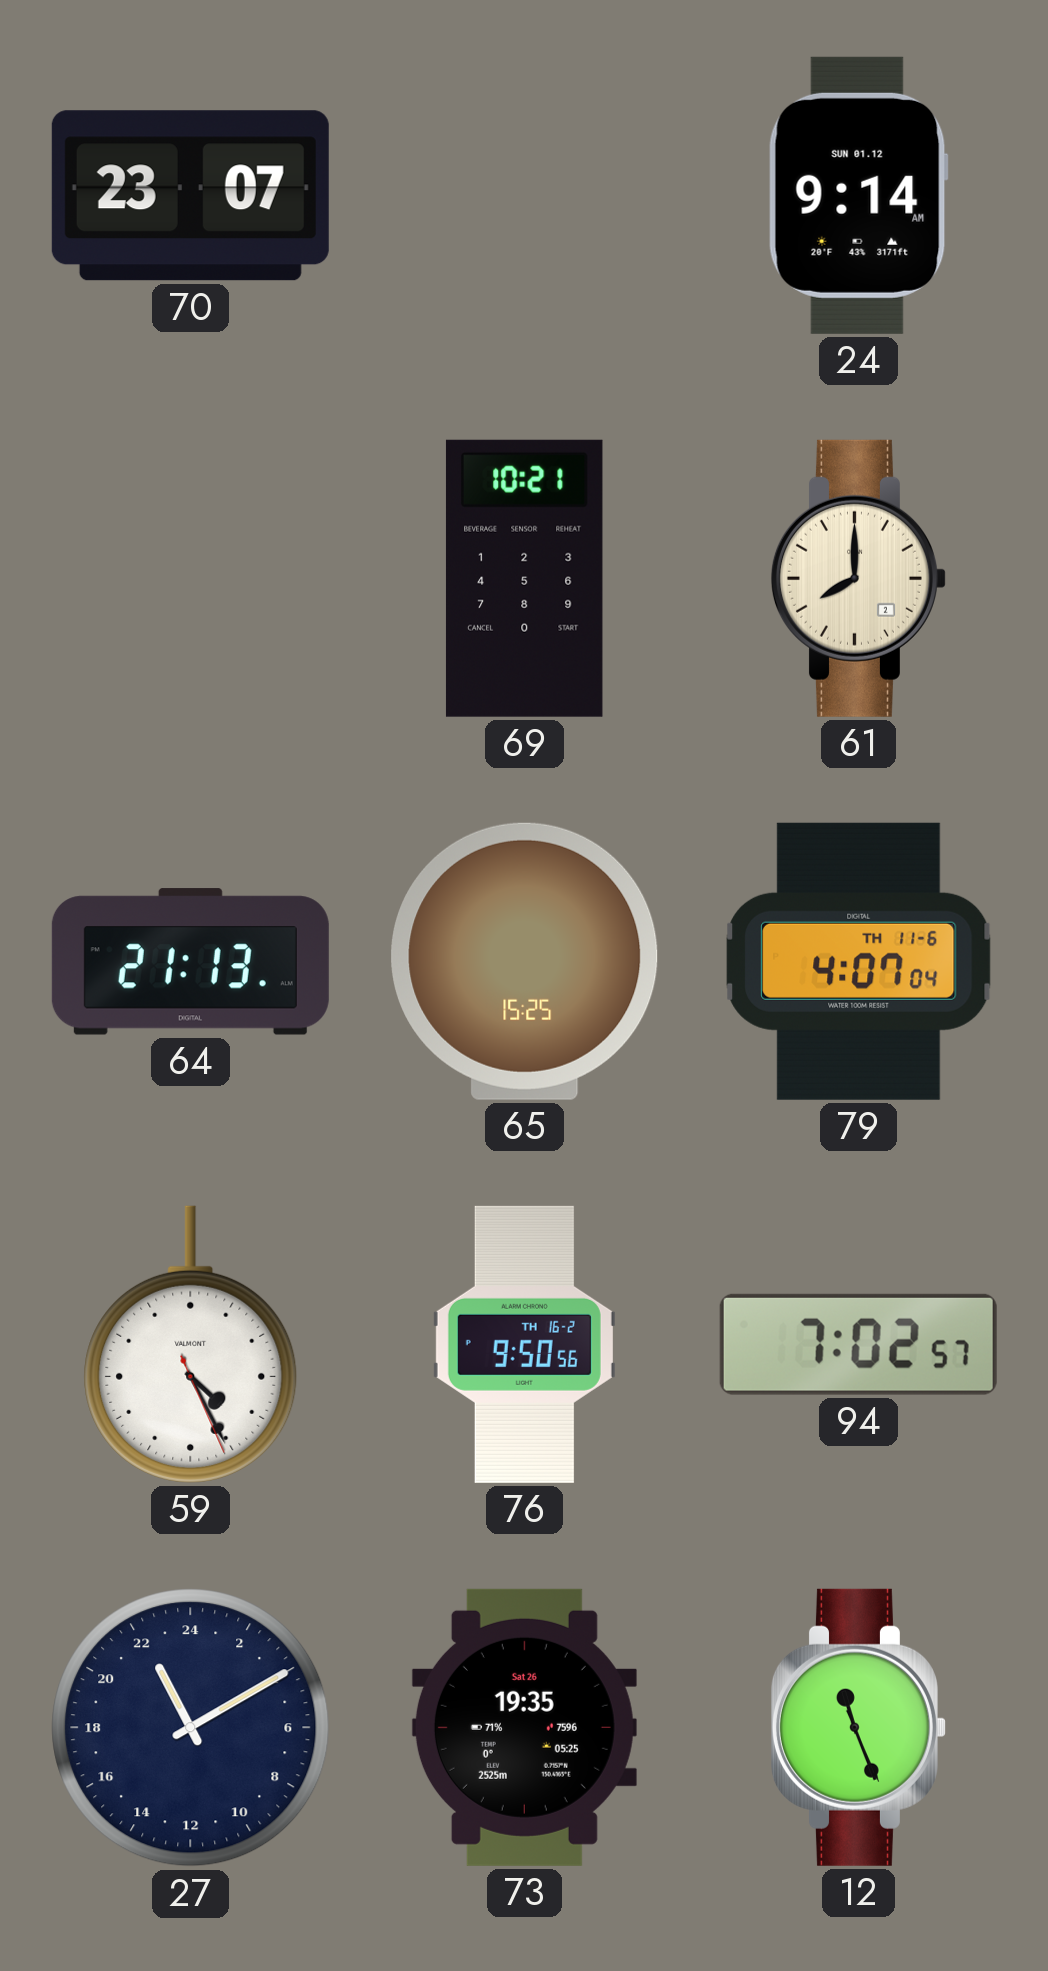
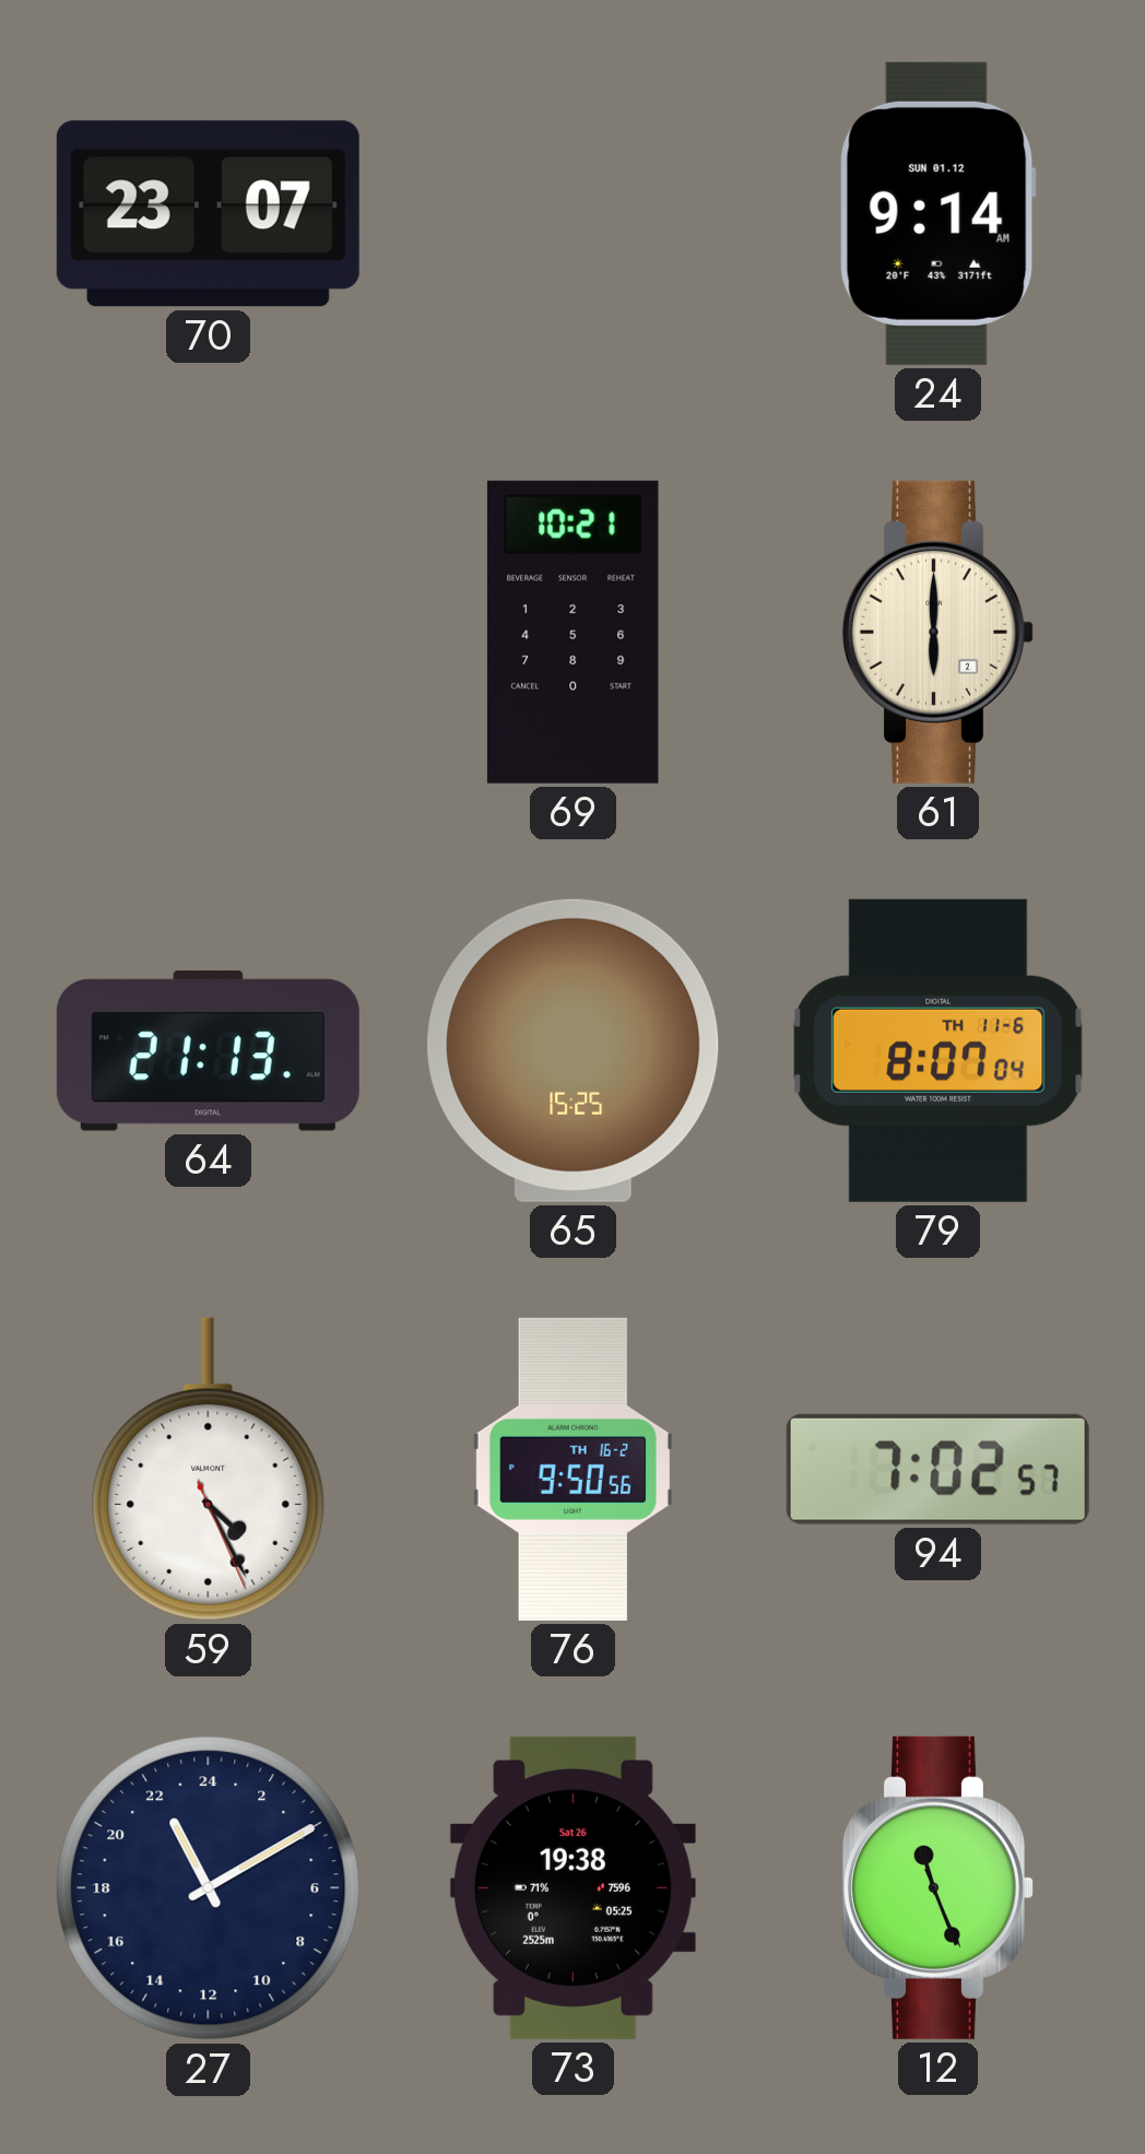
61: 8:00 -> 6:00
79: 4:07 -> 8:07
73: 19:35 -> 19:38
